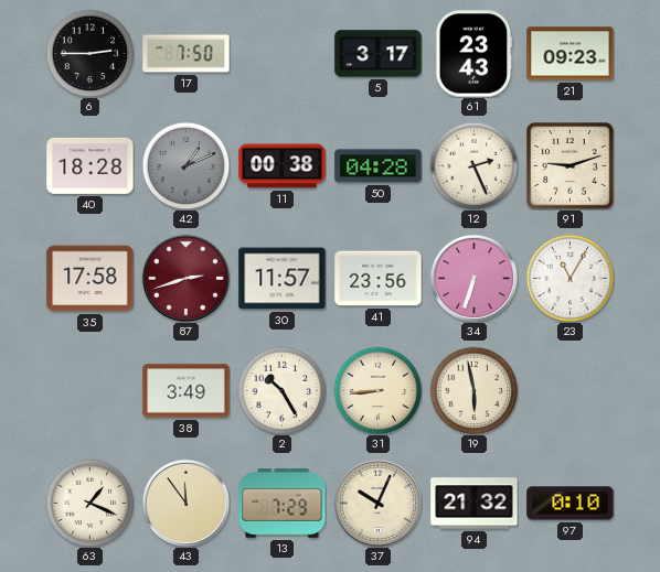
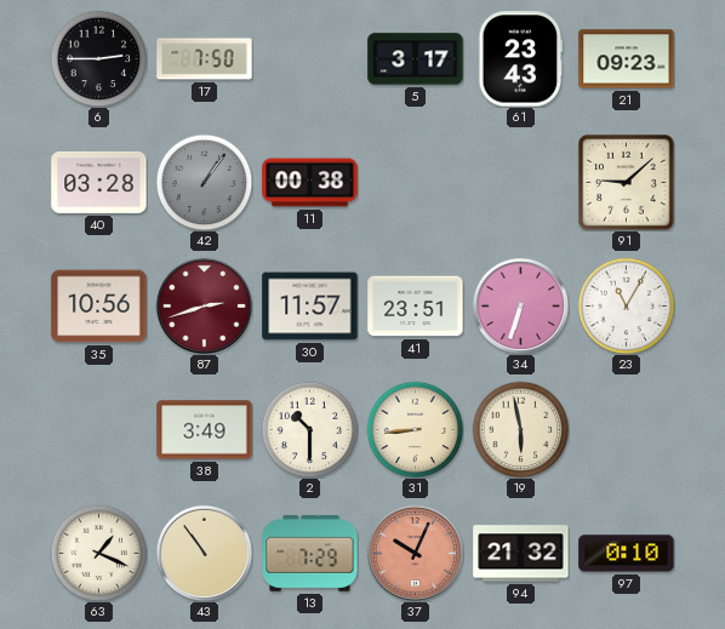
40: 18:28 -> 03:28
42: 1:11 -> 1:06
50: 04:28 -> none
12: 2:26 -> none
91: 9:12 -> 9:08
35: 17:58 -> 10:56
41: 23:56 -> 23:51
2: 10:25 -> 10:30
43: 11:54 -> 10:54
37 dial: cream -> salmon
